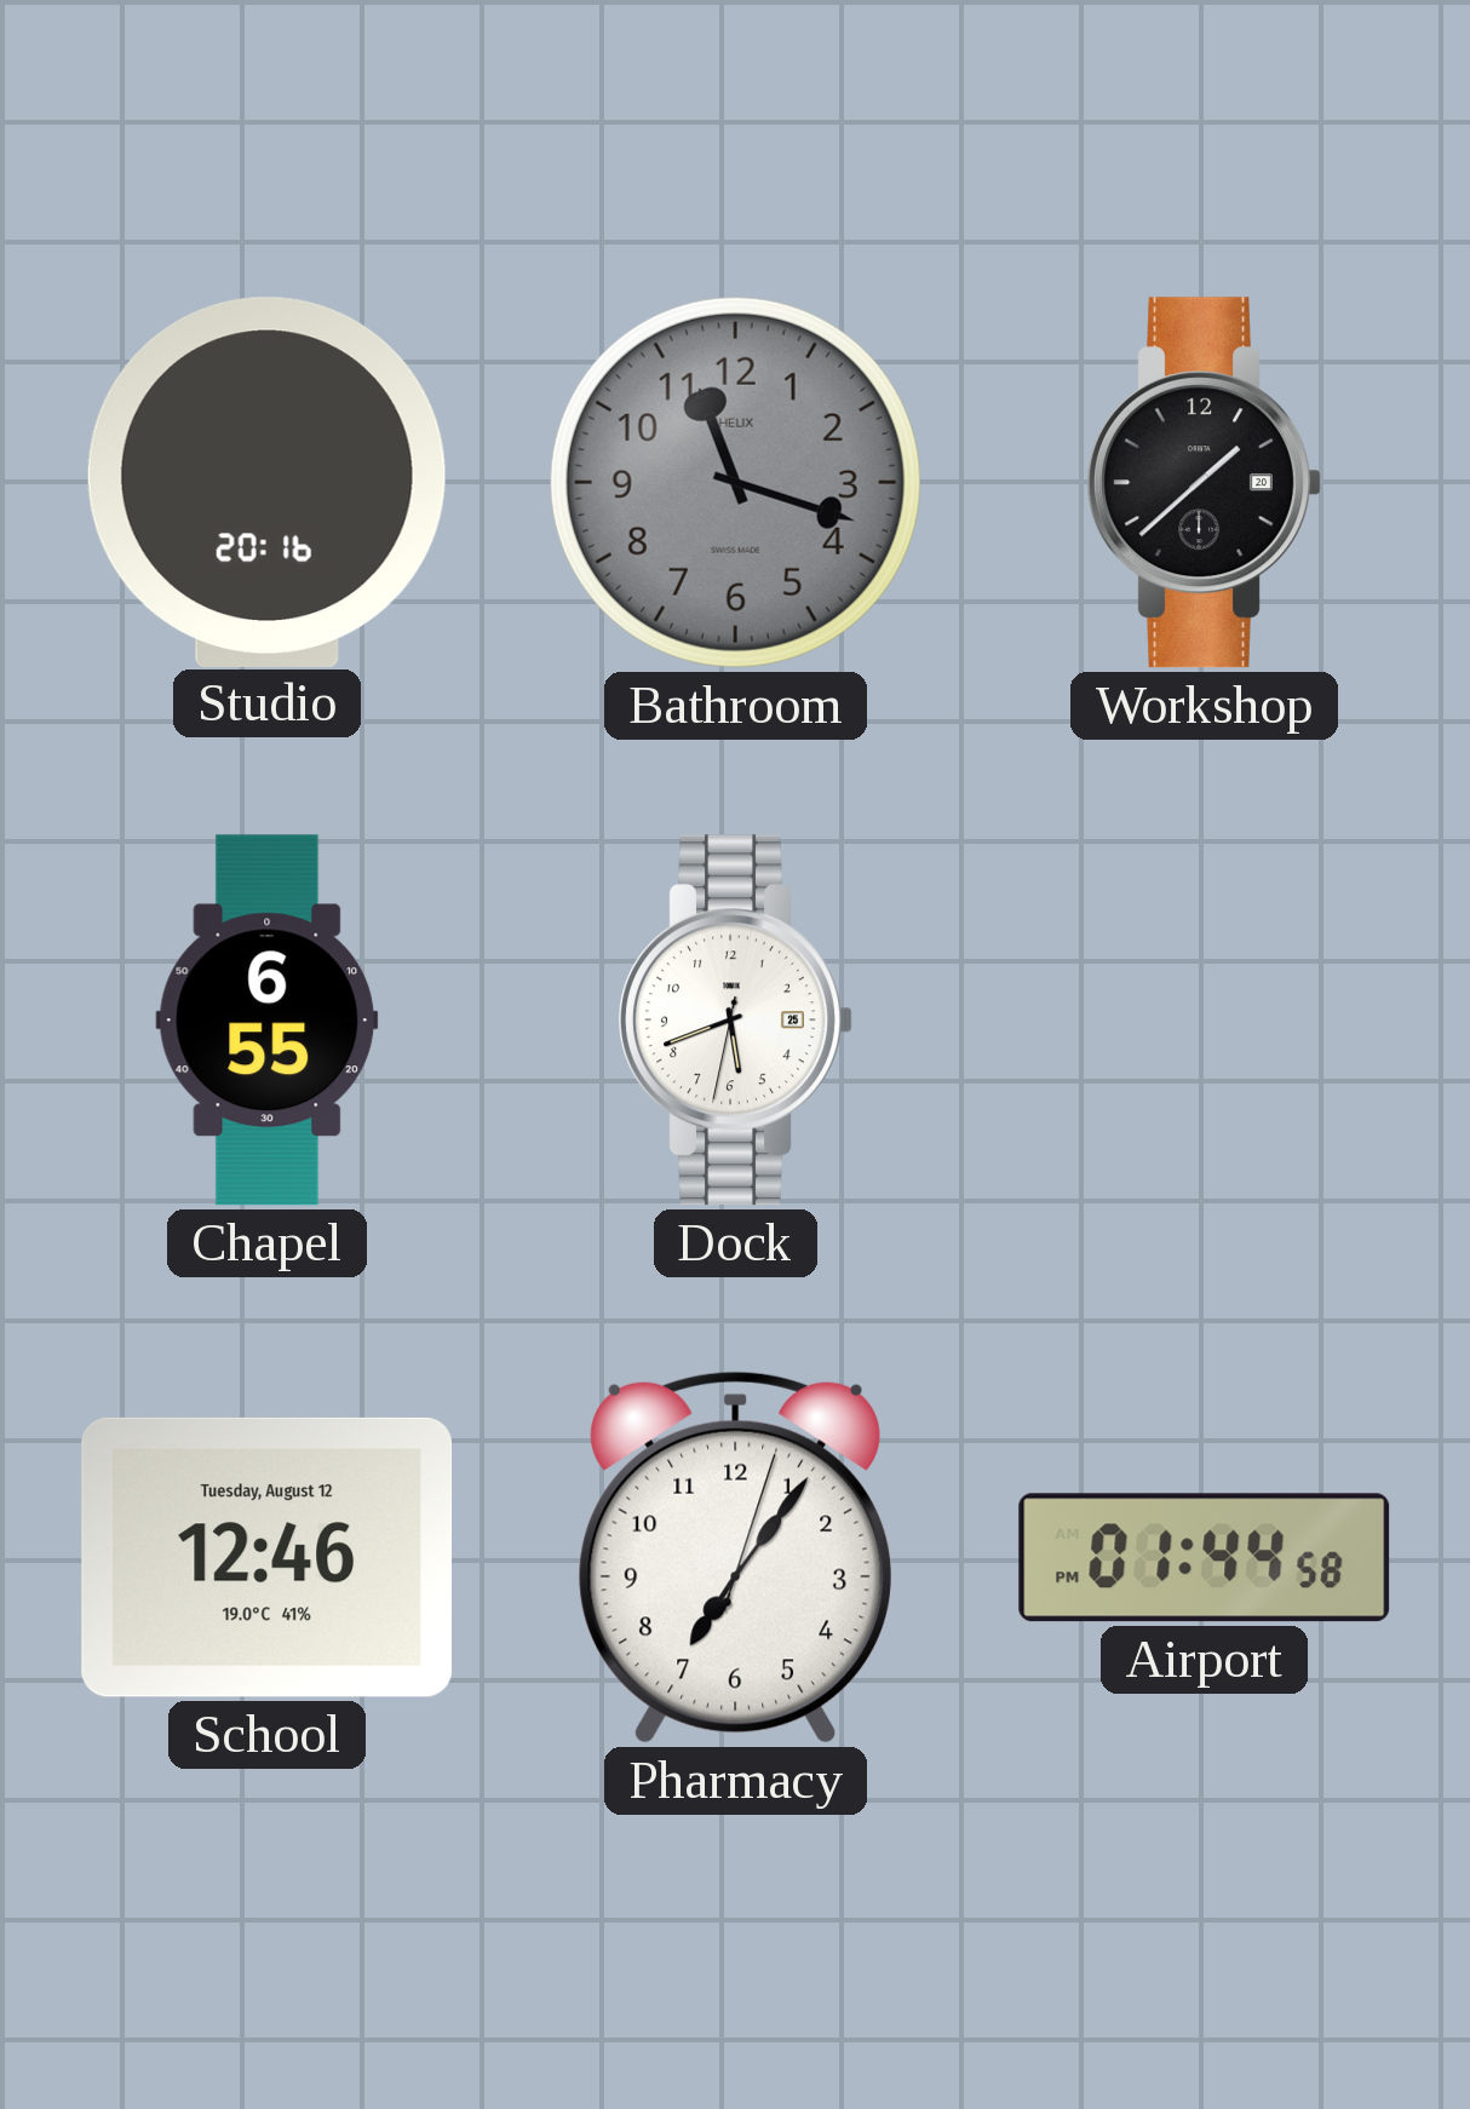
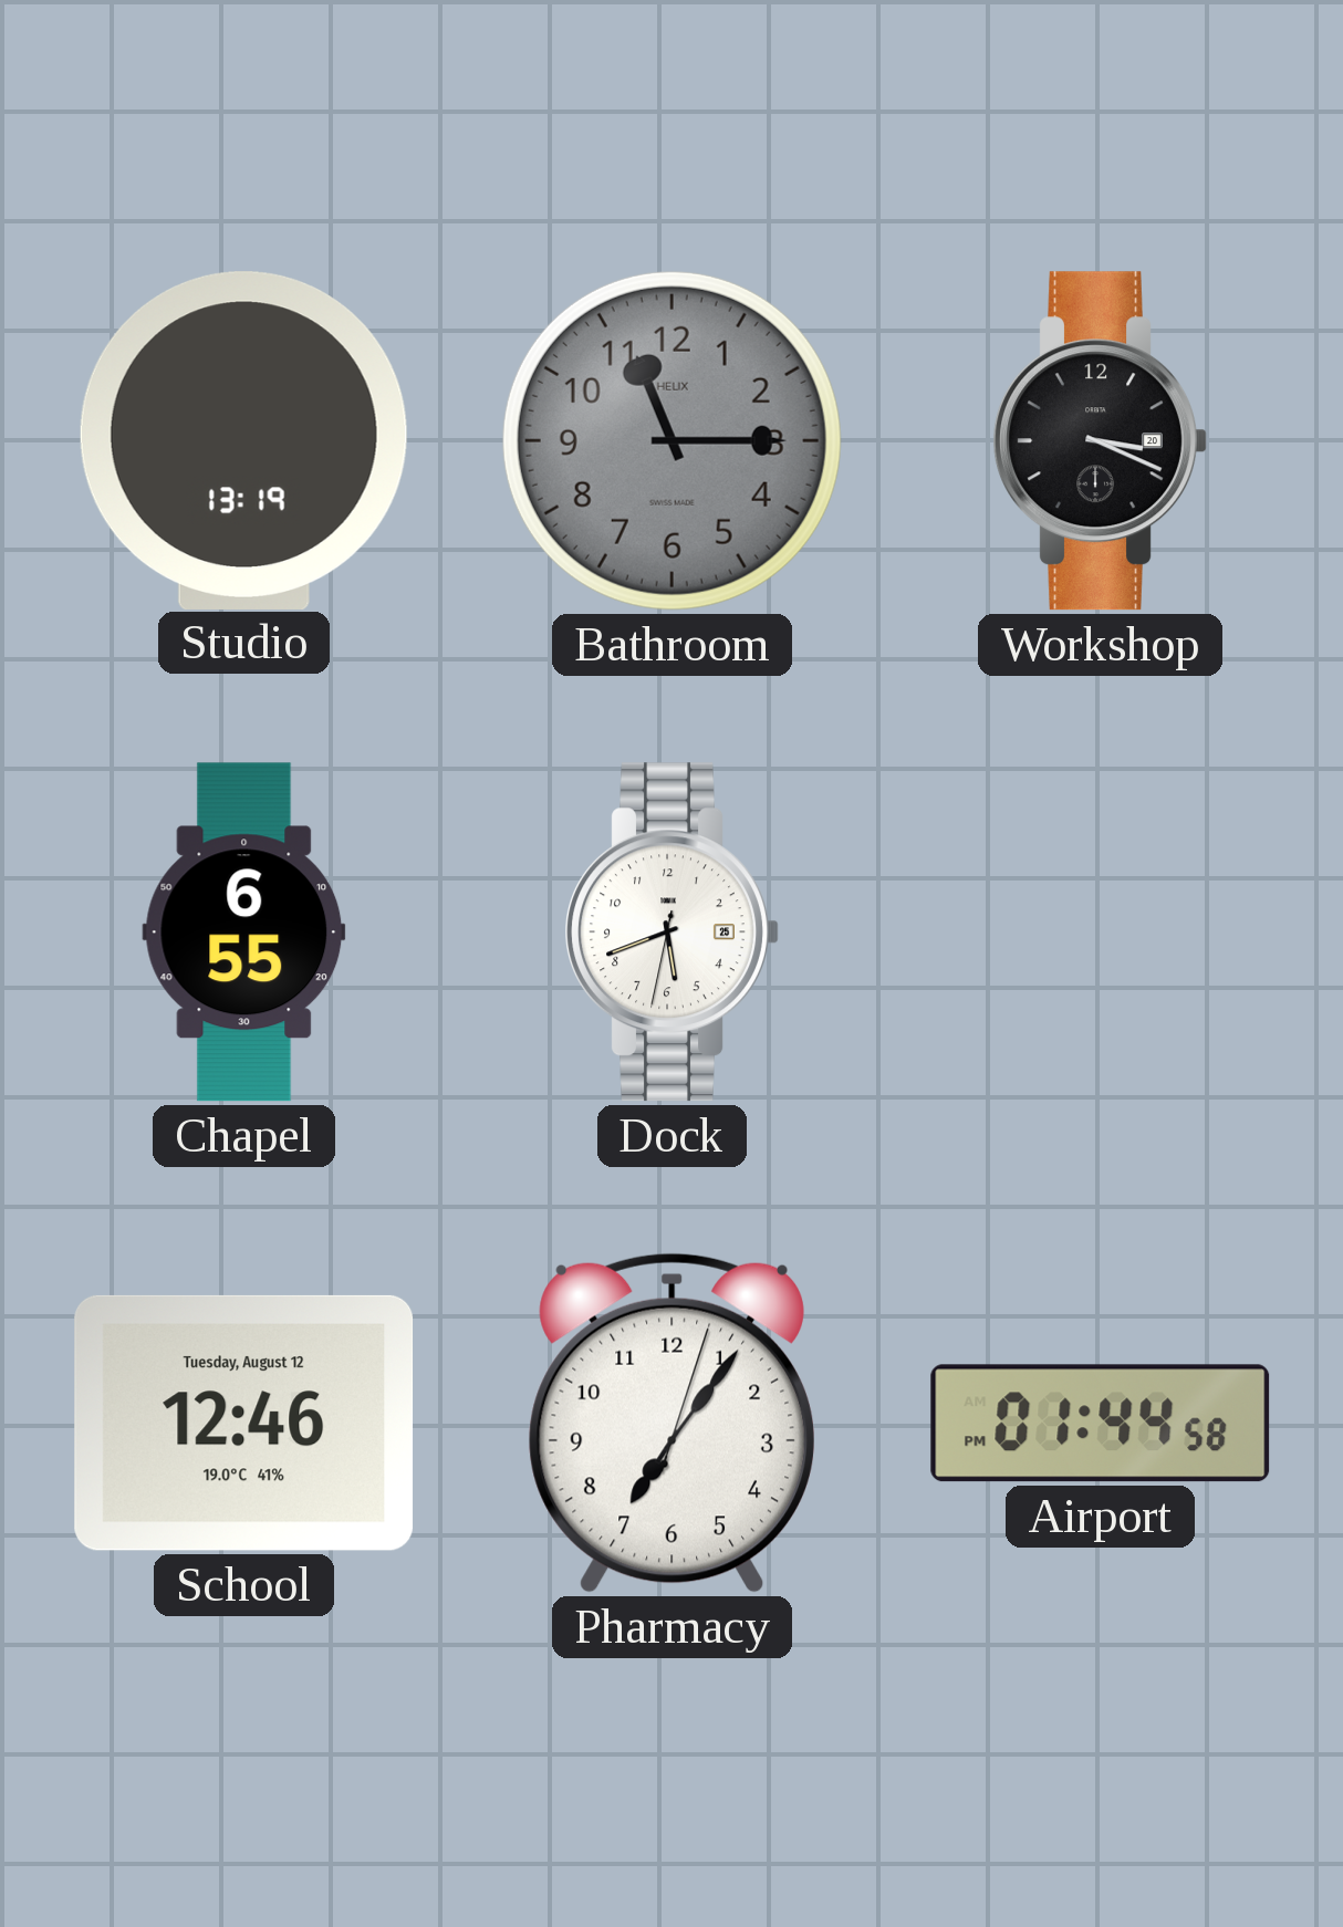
Studio: 20:16 -> 13:19
Bathroom: 11:18 -> 11:15
Workshop: 1:38 -> 3:19
